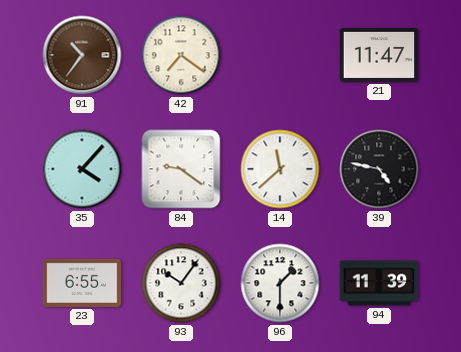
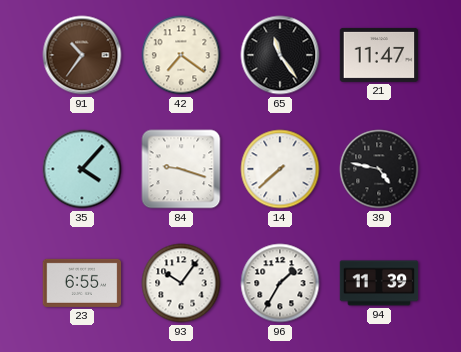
65: none -> 11:24
84: 9:21 -> 9:18
14: 11:38 -> 7:38
96: 1:30 -> 1:35
